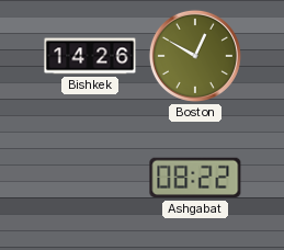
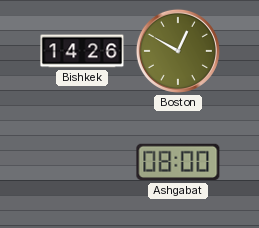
Ashgabat: 08:22 -> 08:00
